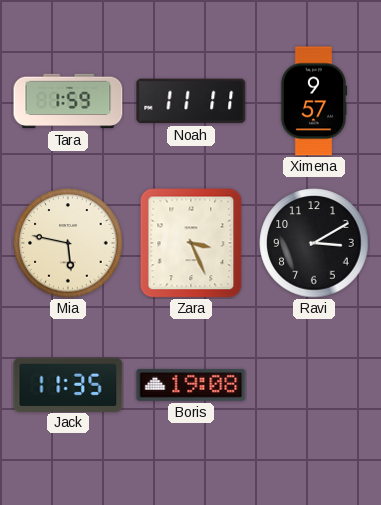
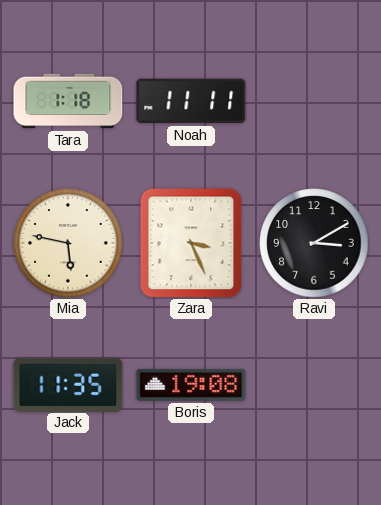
Tara: 1:59 -> 1:18
Ximena: 9:57 -> none
